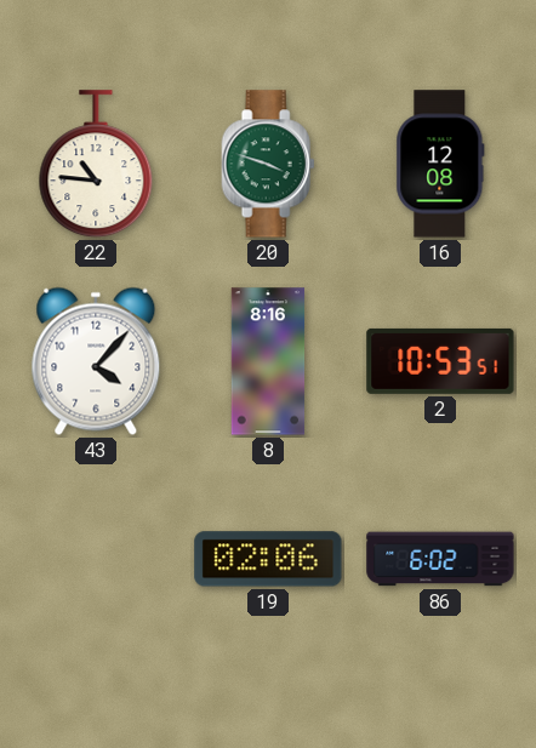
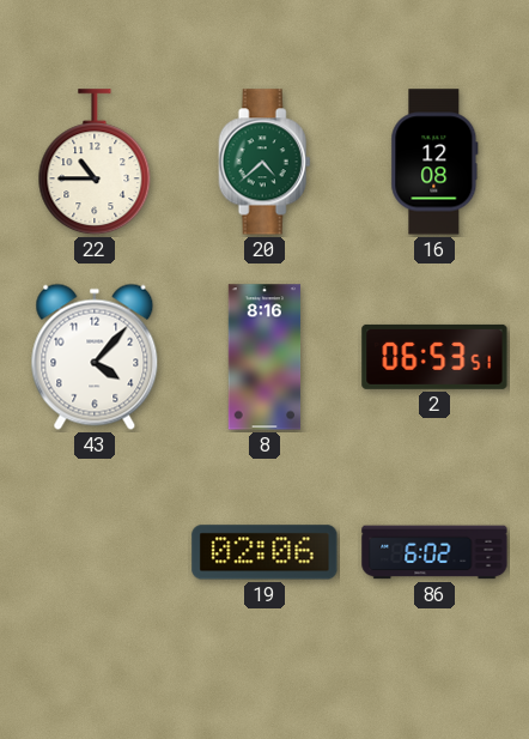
22: 10:46 -> 10:45
20: 3:48 -> 4:38
2: 10:53 -> 06:53
